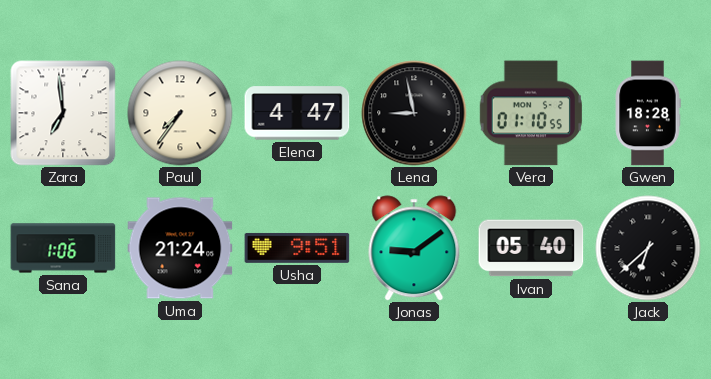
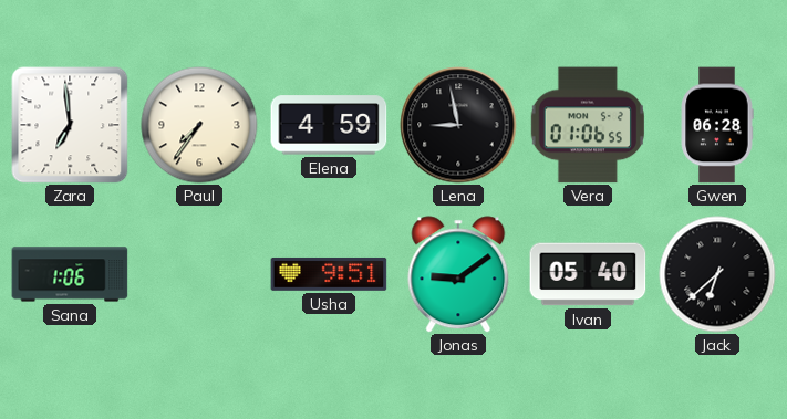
Elena: 4:47 -> 4:59
Vera: 01:10 -> 01:06
Gwen: 18:28 -> 06:28
Uma: 21:24 -> none
